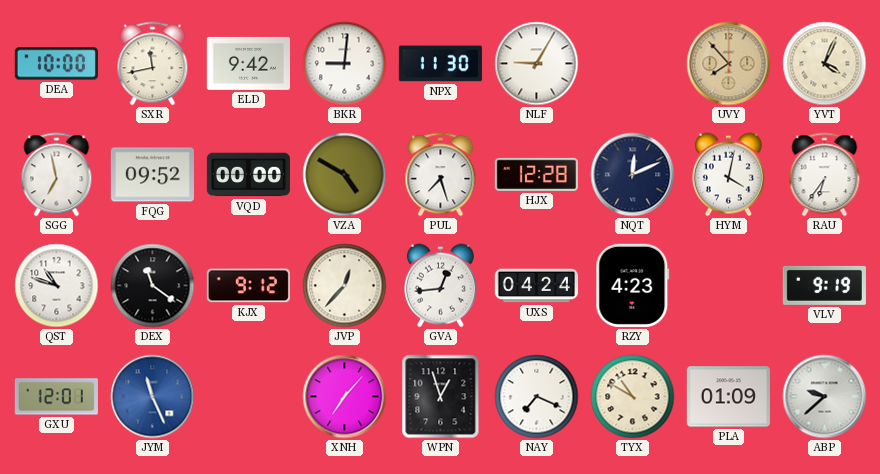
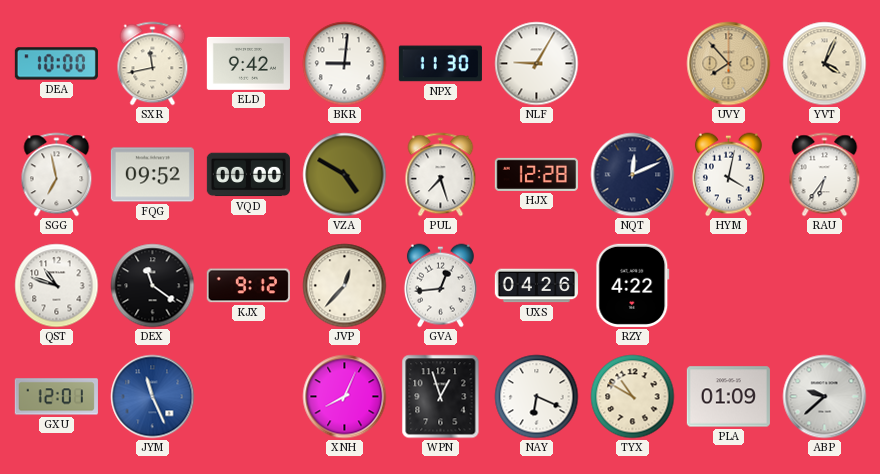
UXS: 04:24 -> 04:26
RZY: 4:23 -> 4:22
VLV: 9:19 -> none
XNH: 7:07 -> 8:04
NAY: 7:19 -> 6:19
